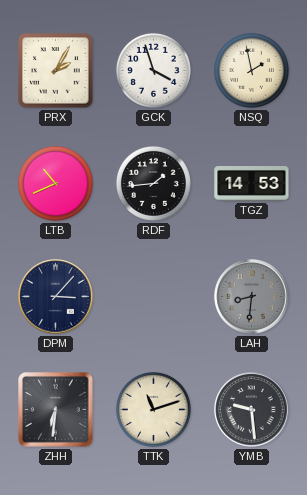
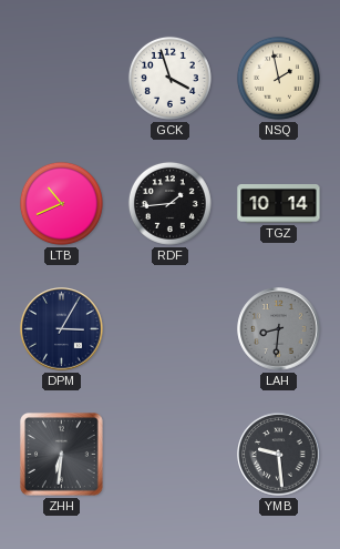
PRX: 2:05 -> none
TGZ: 14:53 -> 10:14
DPM: 3:07 -> 3:05
TTK: 11:12 -> none
